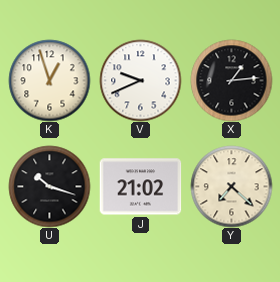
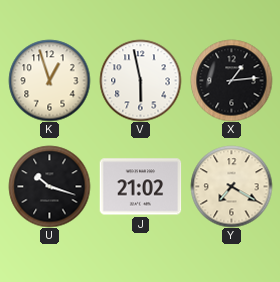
V: 9:41 -> 5:58
Y: 7:22 -> 7:20
